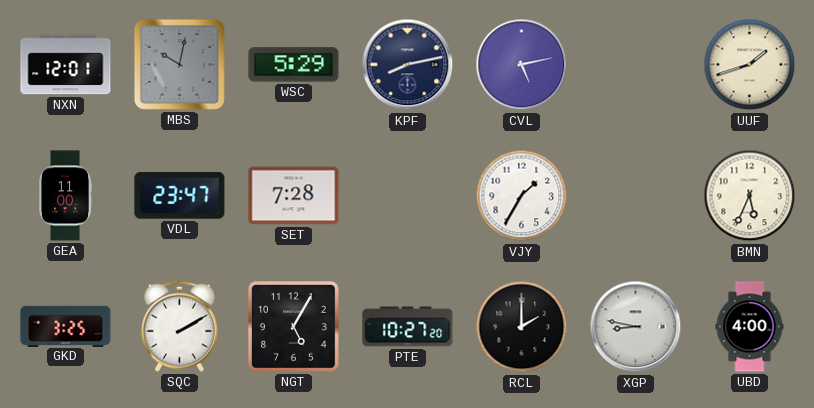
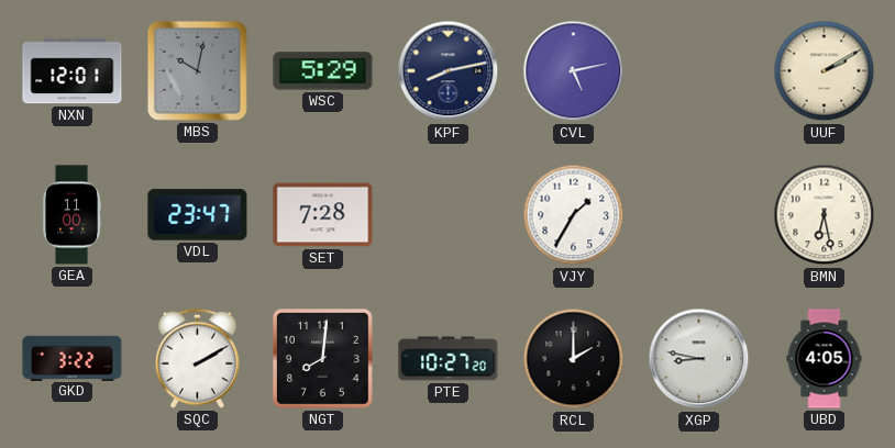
UUF: 1:42 -> 2:10
BMN: 5:34 -> 6:28
GKD: 3:25 -> 3:22
NGT: 5:05 -> 8:01
UBD: 4:00 -> 4:05
